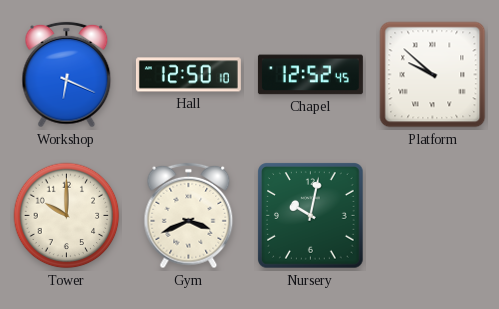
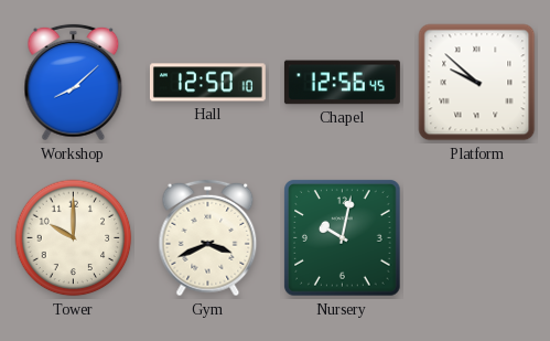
Workshop: 6:19 -> 8:08
Chapel: 12:52 -> 12:56
